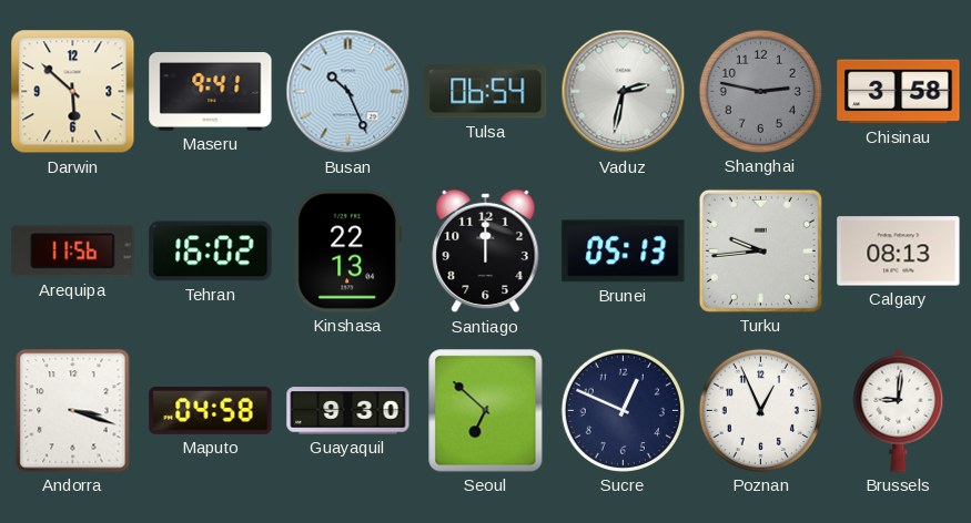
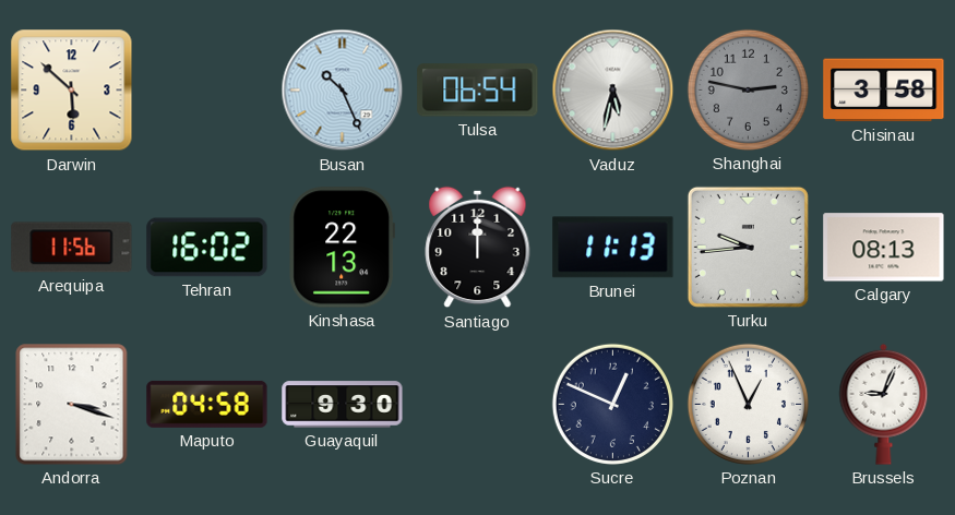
Maseru: 9:41 -> none
Vaduz: 2:32 -> 5:32
Brunei: 05:13 -> 11:13
Seoul: 6:52 -> none
Brussels: 9:01 -> 9:04
